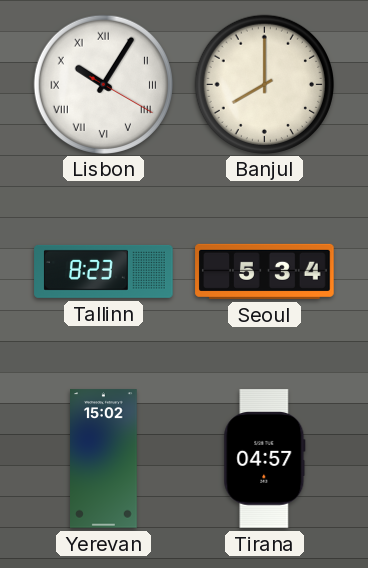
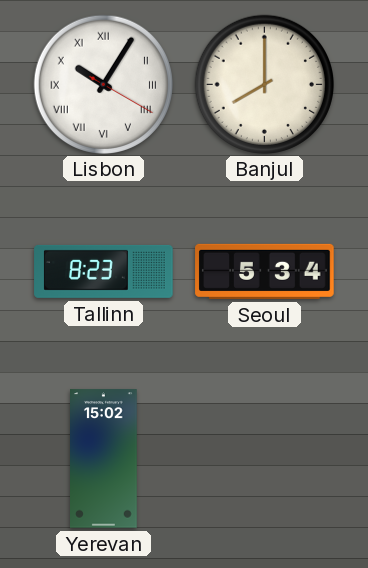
Tirana: 04:57 -> none
